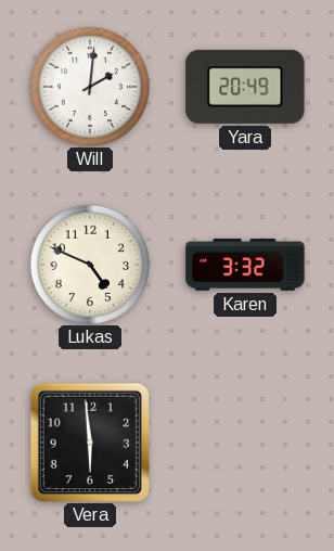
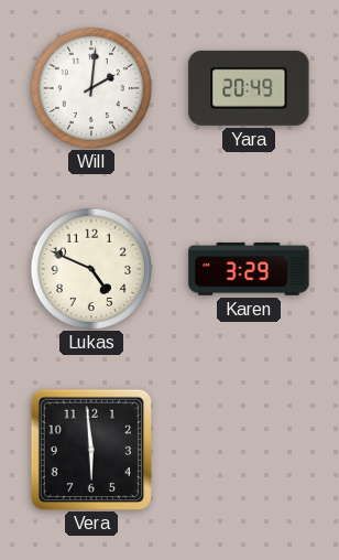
Karen: 3:32 -> 3:29
